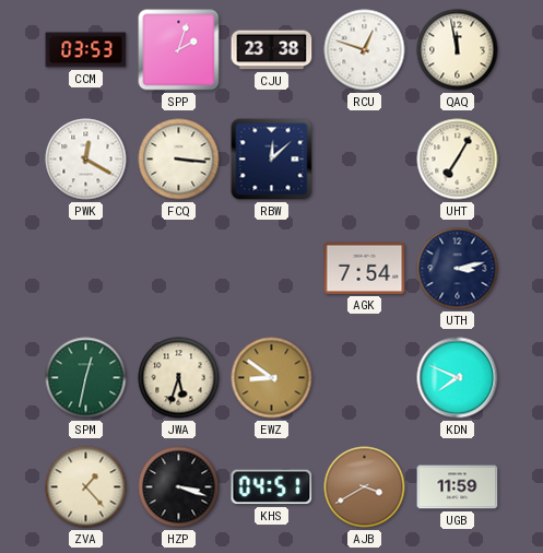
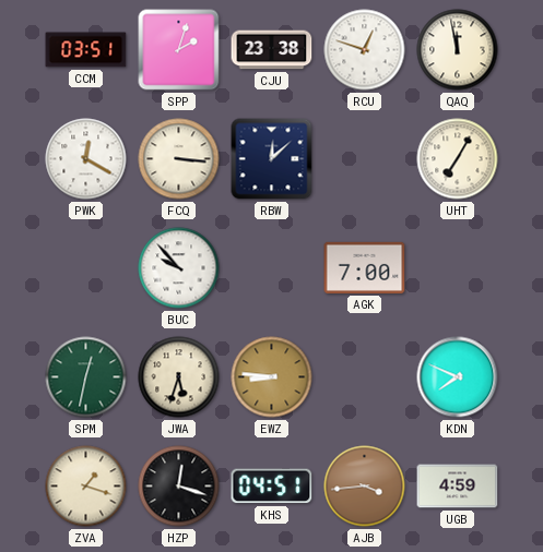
CCM: 03:53 -> 03:51
BUC: none -> 9:53
AGK: 7:54 -> 7:00
UTH: 3:13 -> none
EWZ: 8:51 -> 8:46
ZVA: 1:23 -> 1:18
HZP: 3:18 -> 12:18
AJB: 3:40 -> 3:44
UGB: 11:59 -> 4:59
